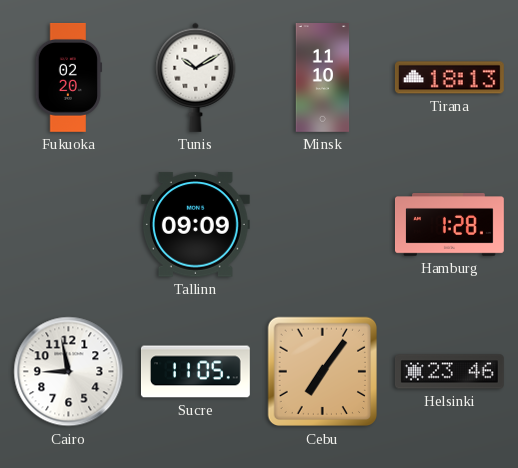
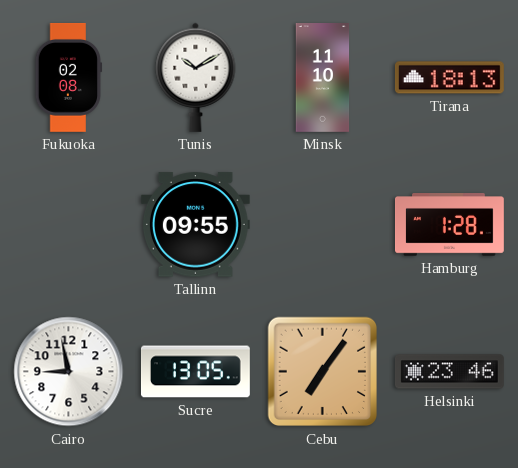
Fukuoka: 02:20 -> 02:08
Tallinn: 09:09 -> 09:55
Sucre: 11:05 -> 13:05
